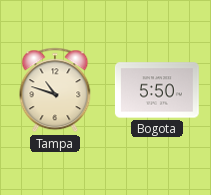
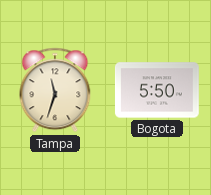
Tampa: 10:48 -> 11:33
